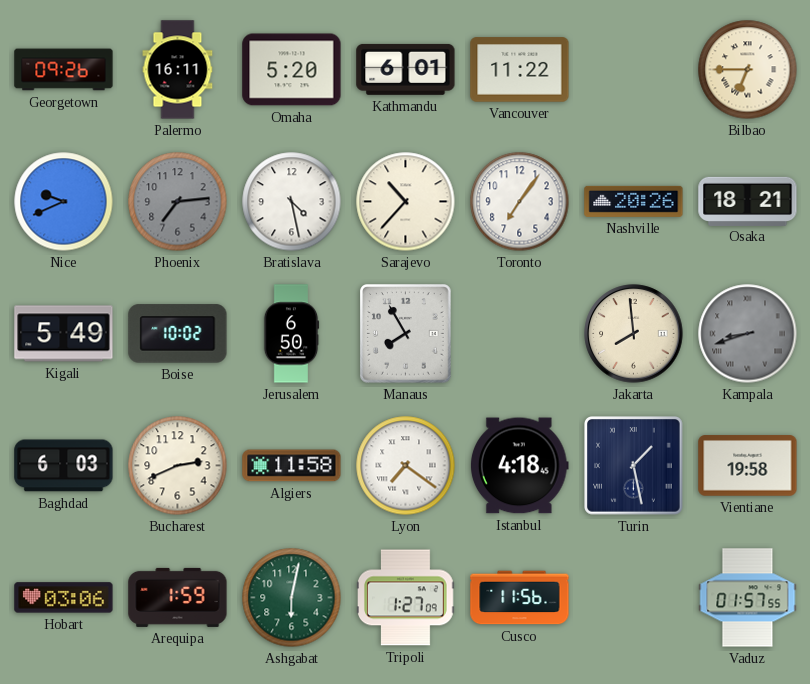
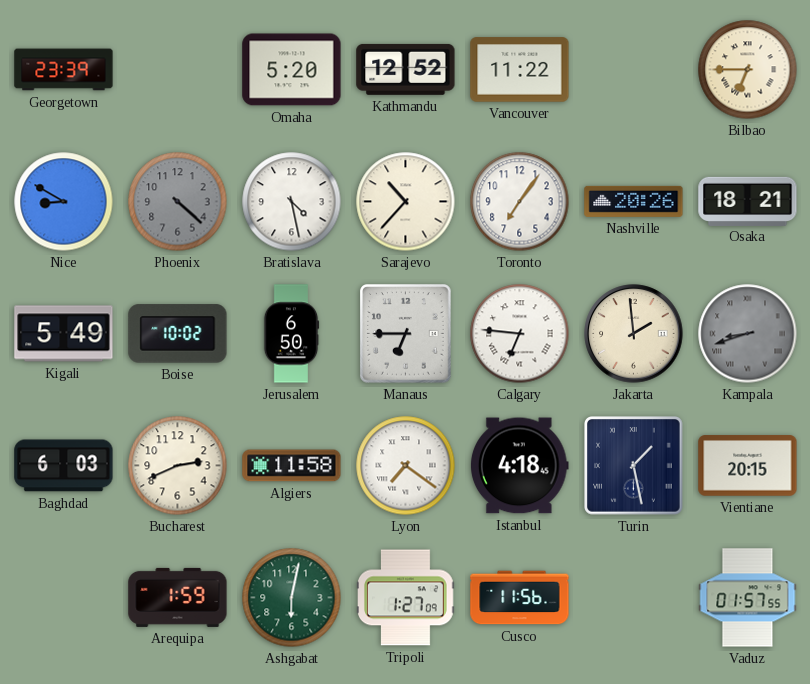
Georgetown: 09:26 -> 23:39
Palermo: 16:11 -> none
Kathmandu: 6:01 -> 12:52
Nice: 9:41 -> 8:50
Phoenix: 7:14 -> 4:22
Manaus: 7:55 -> 6:45
Calgary: none -> 6:46
Jakarta: 7:59 -> 1:59
Vientiane: 19:58 -> 20:15
Hobart: 03:06 -> none
